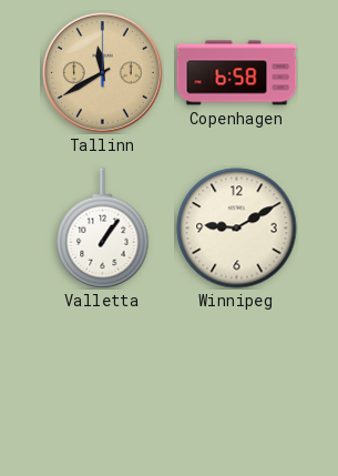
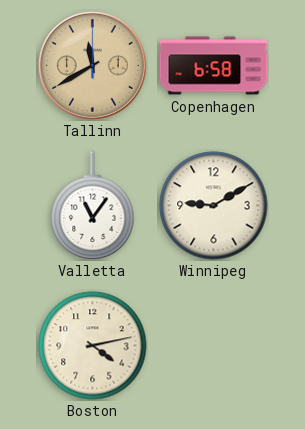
Valletta: 1:06 -> 11:06
Boston: none -> 4:13
